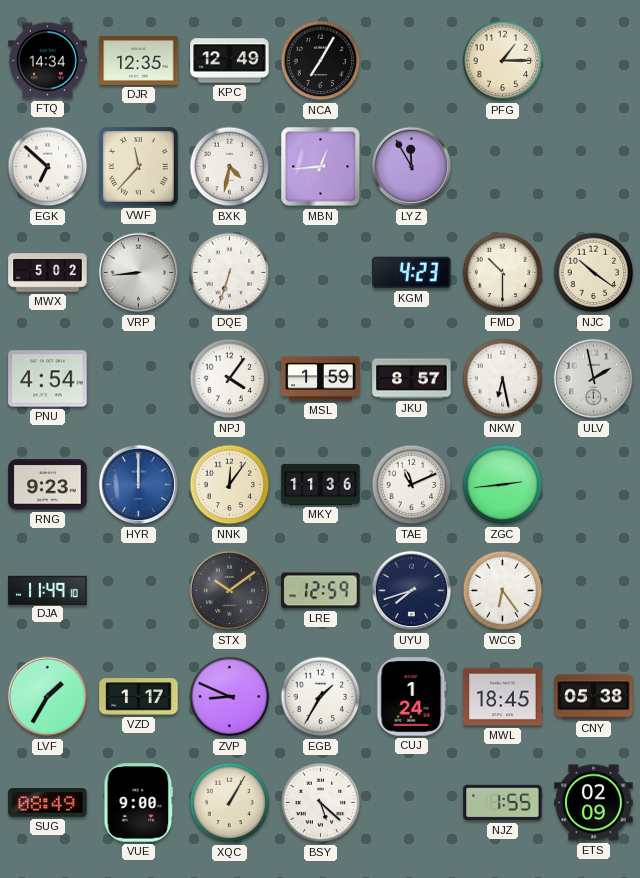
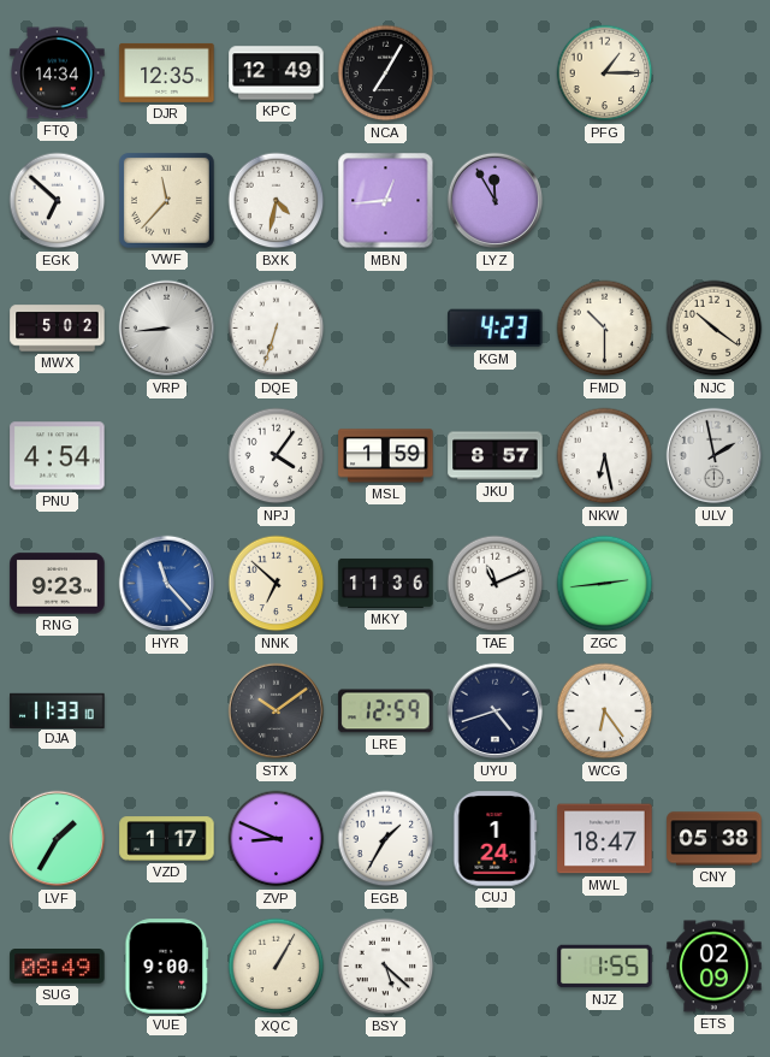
HYR: 12:00 -> 11:23
NNK: 12:06 -> 6:52
DJA: 11:49 -> 11:33
UYU: 7:42 -> 4:42
MWL: 18:45 -> 18:47
